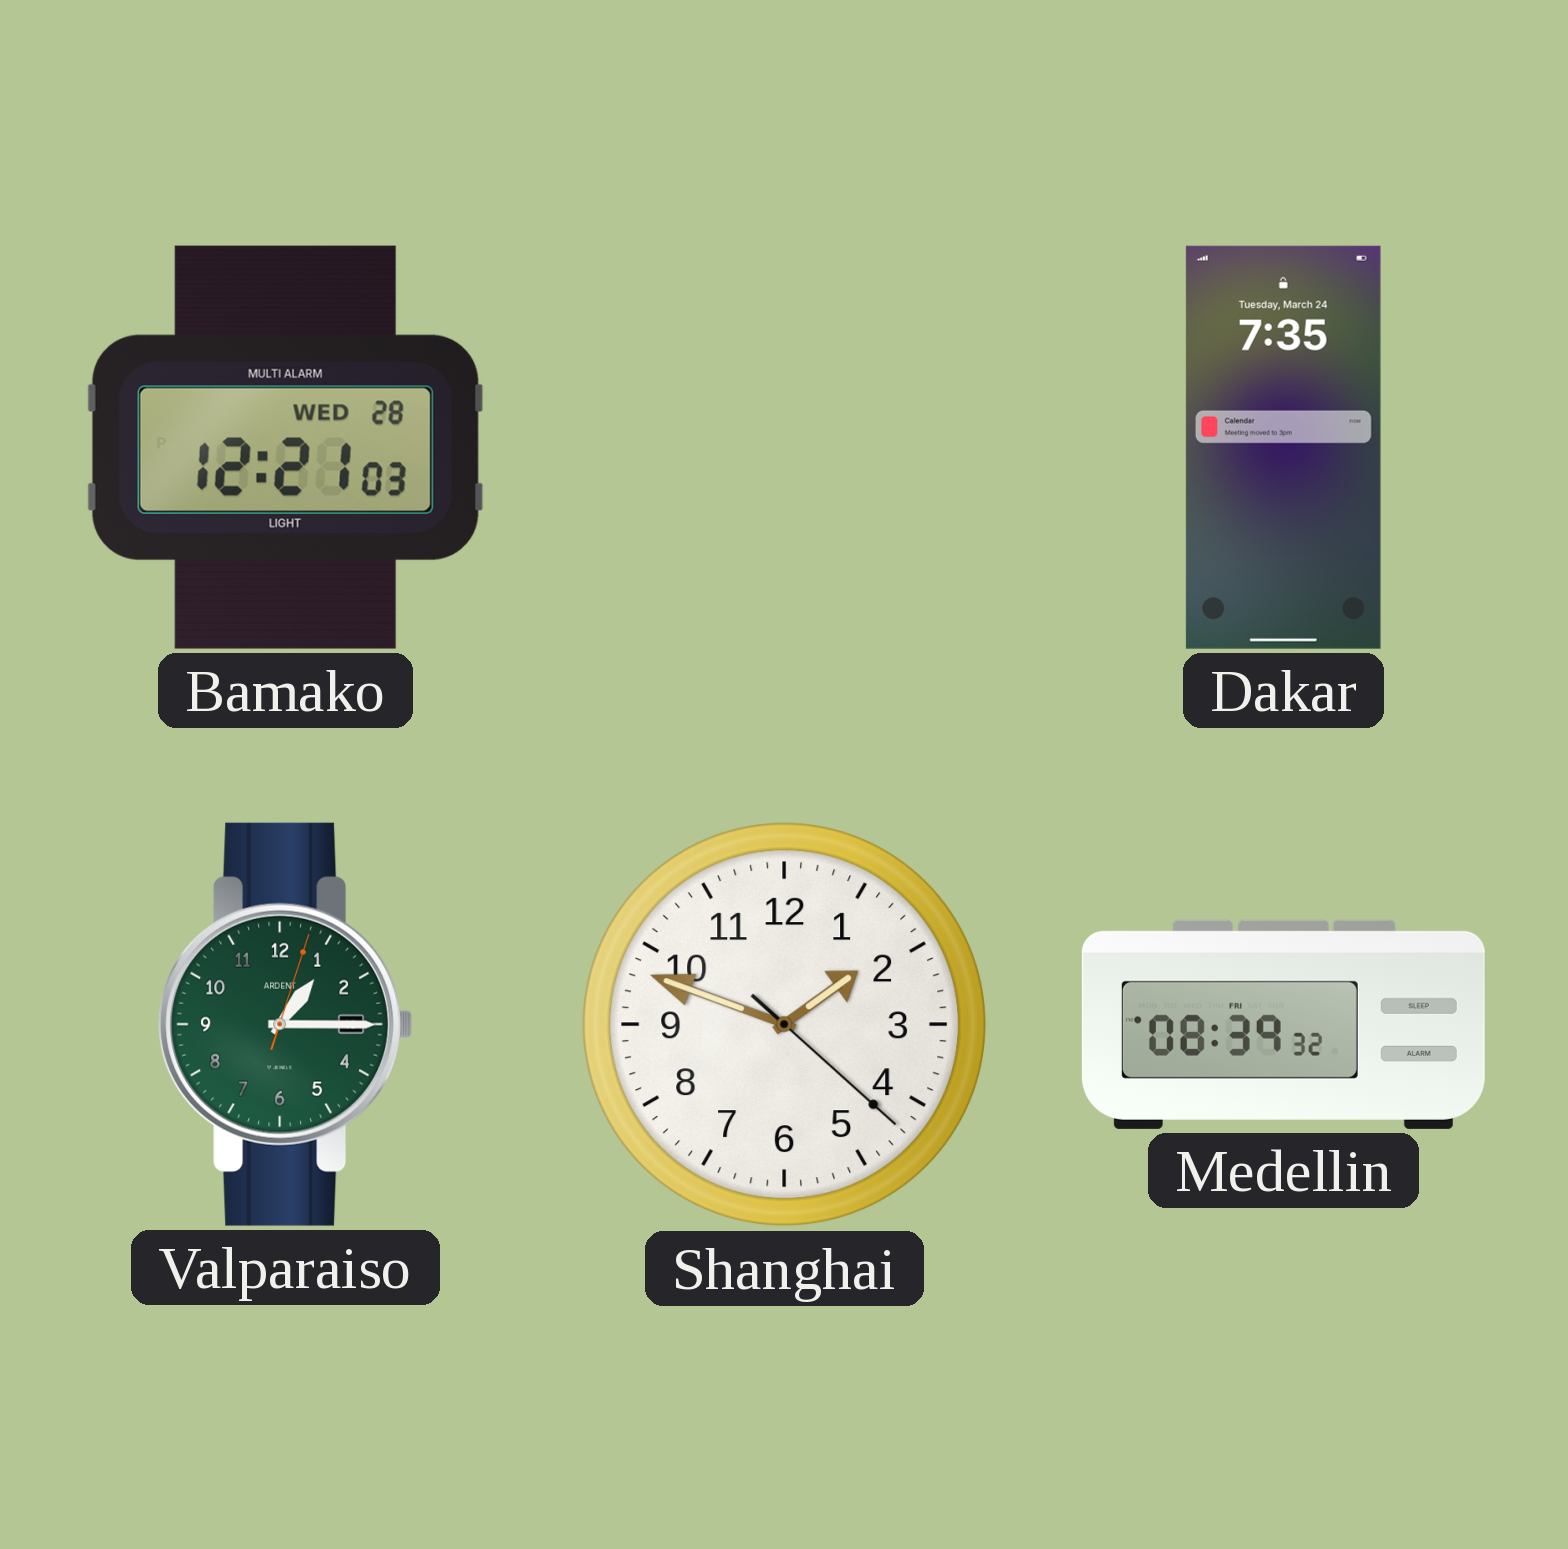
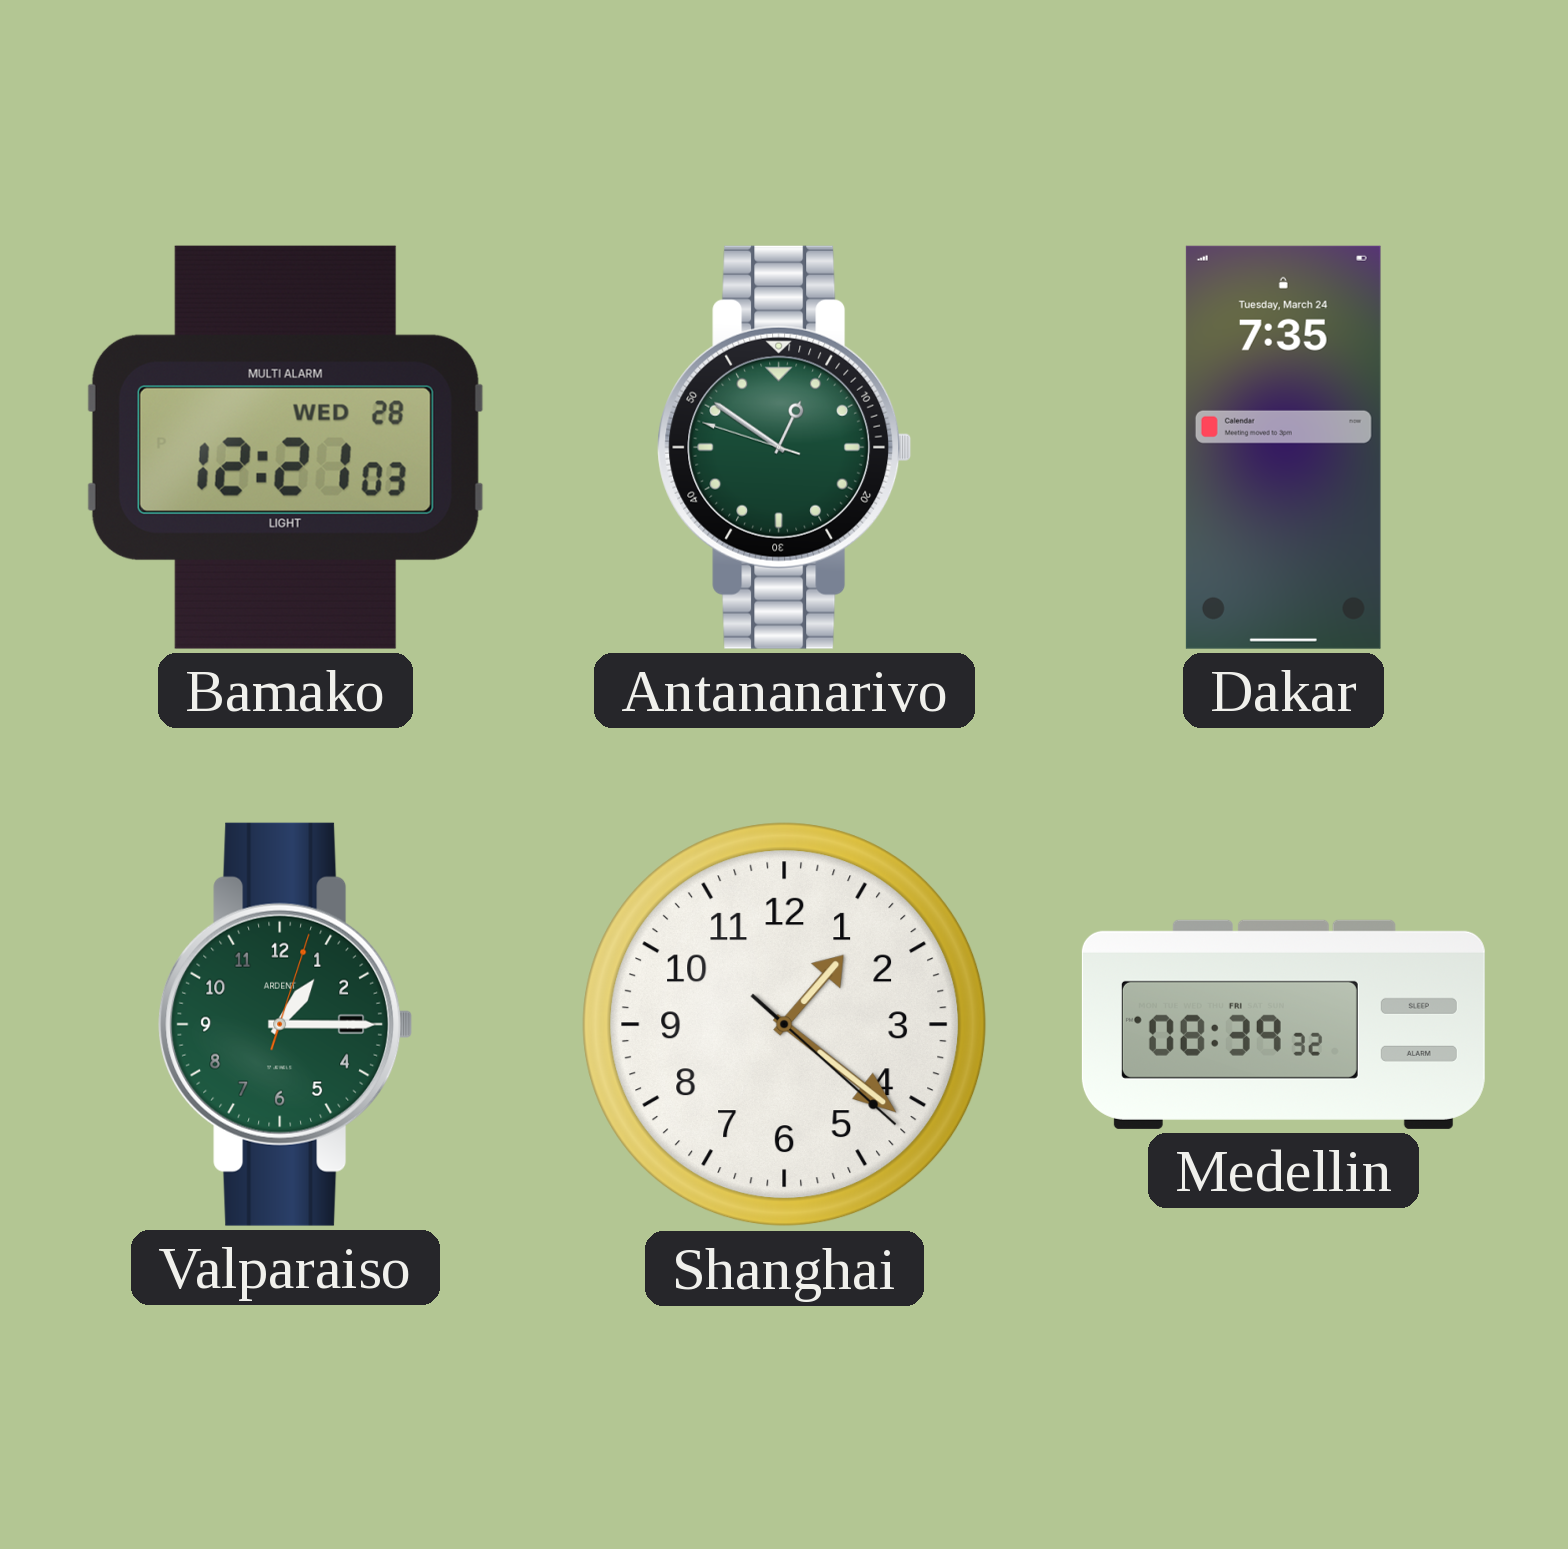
Antananarivo: none -> 12:50
Shanghai: 1:48 -> 1:21
